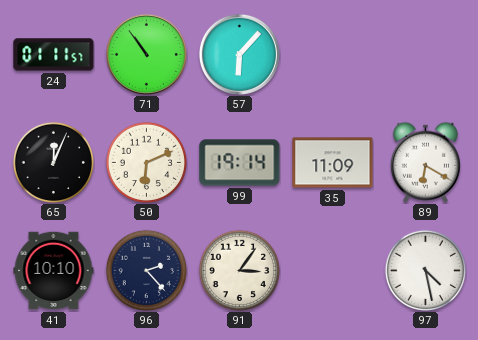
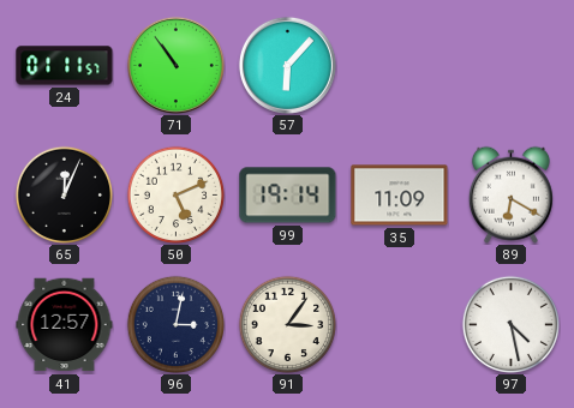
50: 6:11 -> 5:11
41: 10:10 -> 12:57
96: 2:23 -> 3:02
